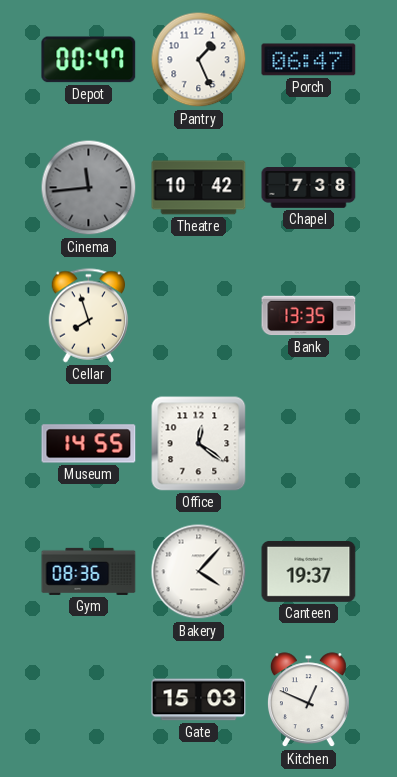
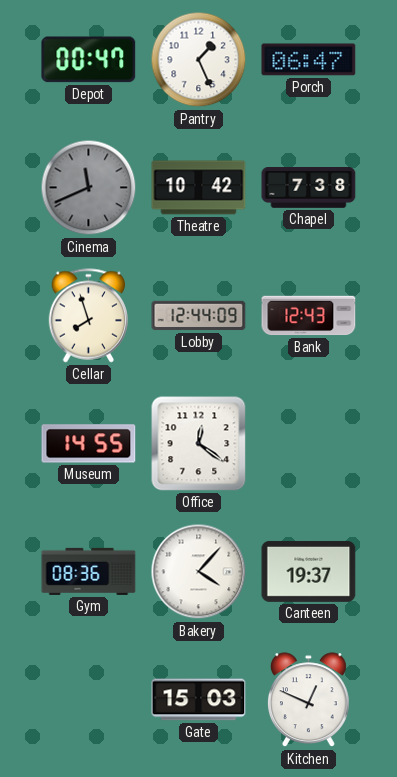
Cinema: 11:44 -> 11:41
Lobby: none -> 12:44
Bank: 13:35 -> 12:43
